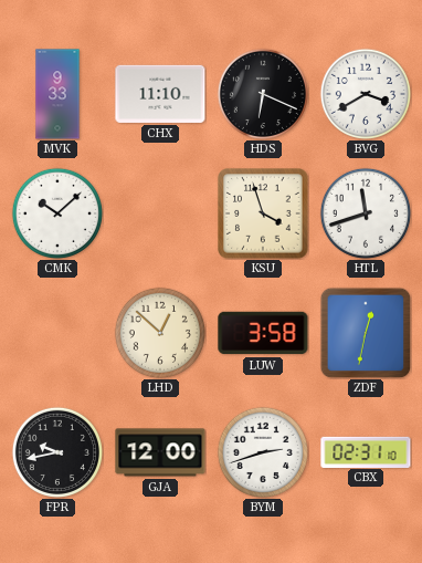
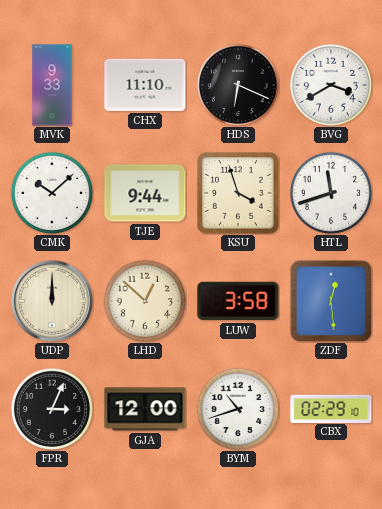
TJE: none -> 9:44
UDP: none -> 12:00
ZDF: 12:32 -> 12:29
FPR: 9:43 -> 3:04
BYM: 2:42 -> 10:42
CBX: 02:31 -> 02:29
